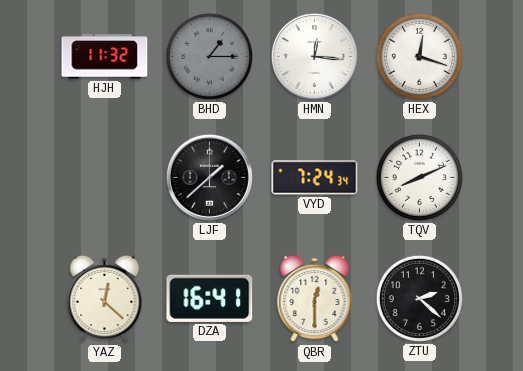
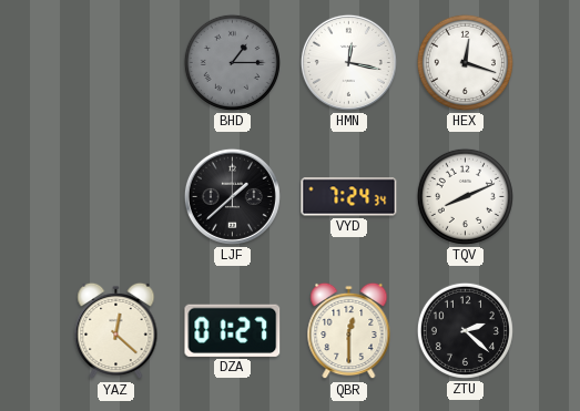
HJH: 11:32 -> none
HMN: 12:16 -> 12:17
DZA: 16:41 -> 01:27
